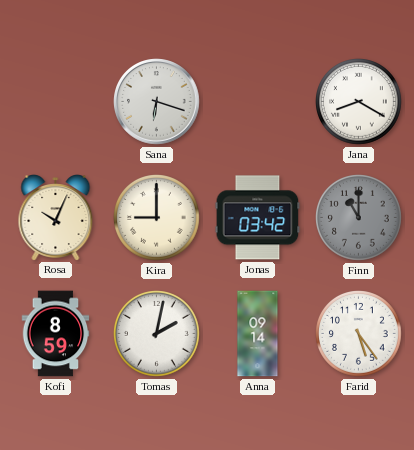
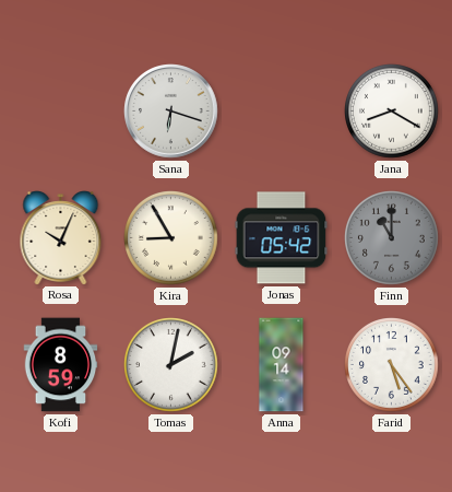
Kira: 9:00 -> 8:55
Jonas: 03:42 -> 05:42
